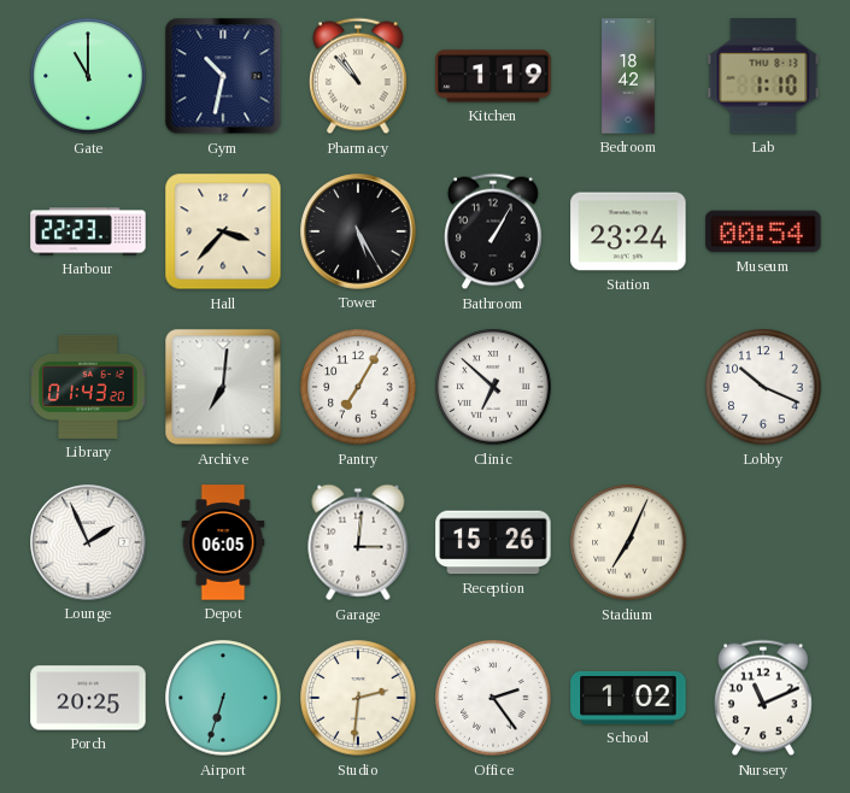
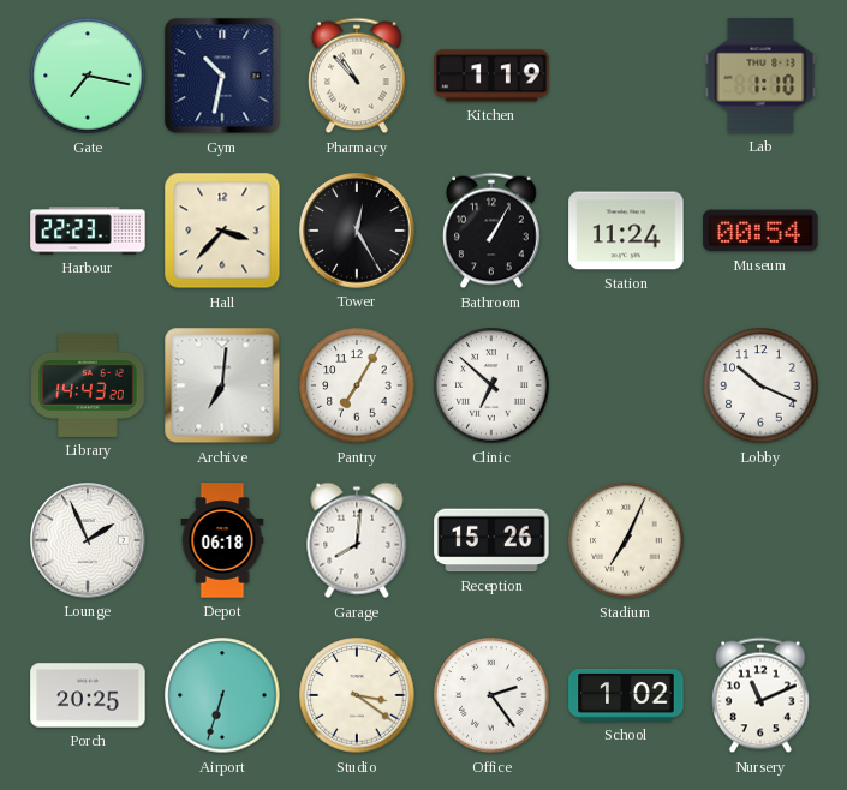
Gate: 11:00 -> 7:17
Bedroom: 18:42 -> none
Tower: 5:25 -> 12:25
Station: 23:24 -> 11:24
Library: 01:43 -> 14:43
Depot: 06:05 -> 06:18
Garage: 3:01 -> 8:01
Studio: 2:31 -> 3:21
